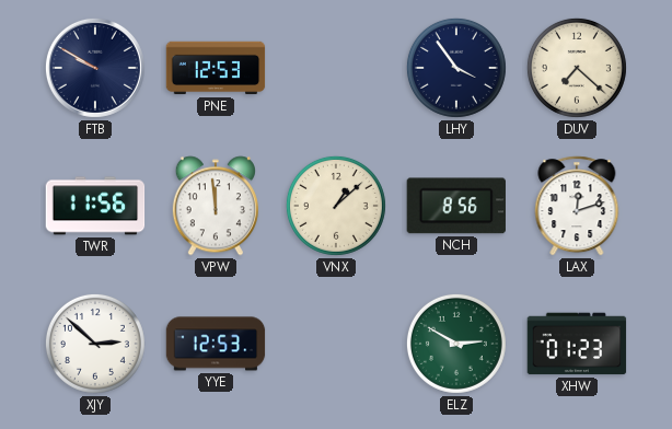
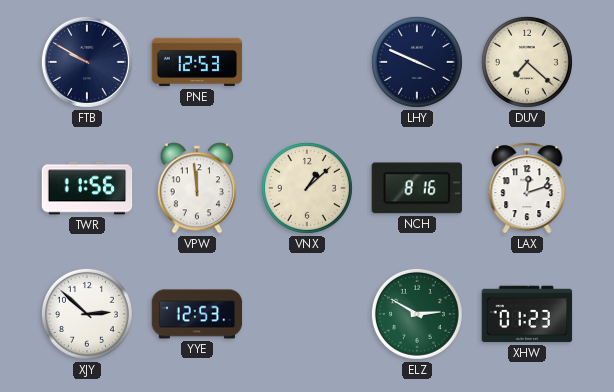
LHY: 3:54 -> 3:49
NCH: 8:56 -> 8:16
